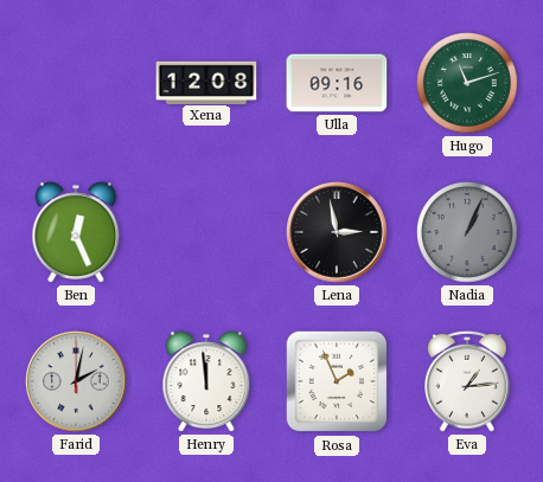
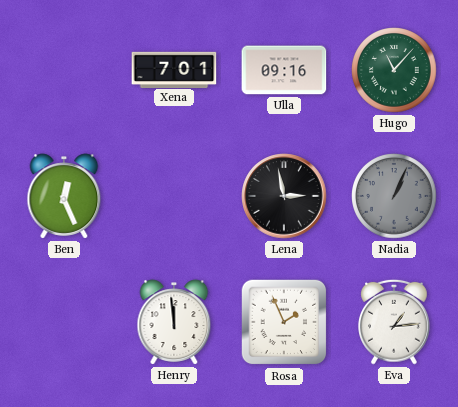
Xena: 12:08 -> 7:01
Hugo: 11:12 -> 11:07
Farid: 2:02 -> none
